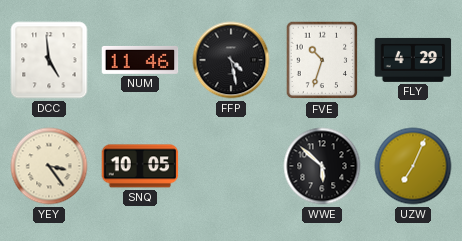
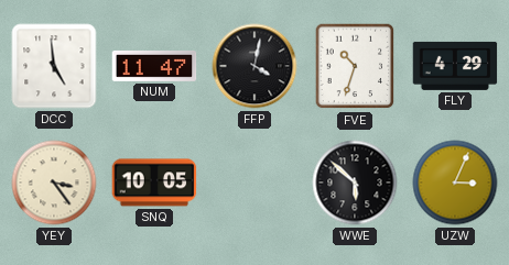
NUM: 11:46 -> 11:47
FFP: 4:28 -> 4:02
UZW: 7:04 -> 3:04
